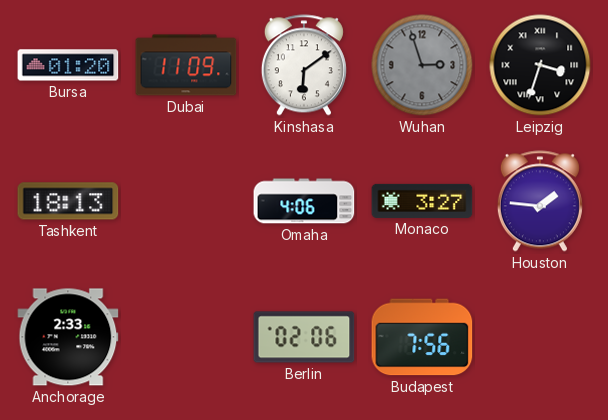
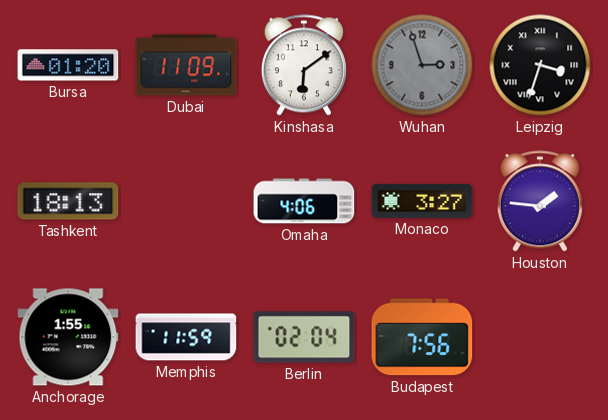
Anchorage: 2:33 -> 1:55
Memphis: none -> 11:59
Berlin: 02:06 -> 02:04
